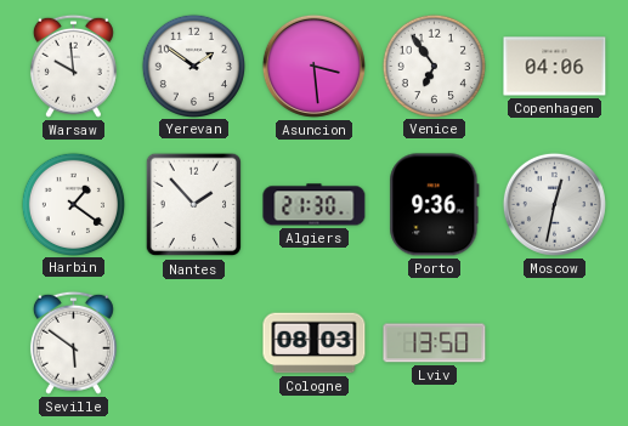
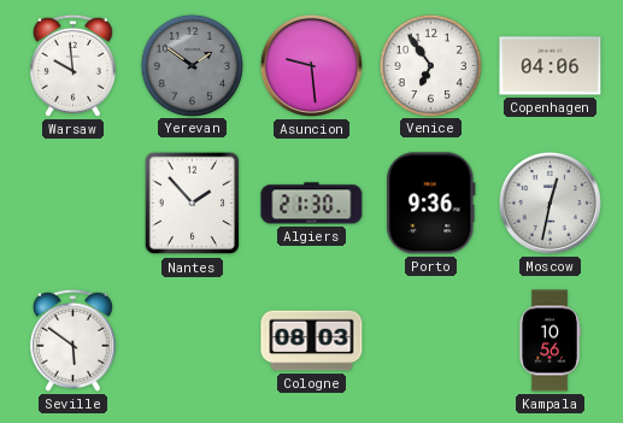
Yerevan dial: white -> grey
Asuncion: 3:29 -> 9:29
Harbin: 1:21 -> none
Lviv: 13:50 -> none
Kampala: none -> 10:56
